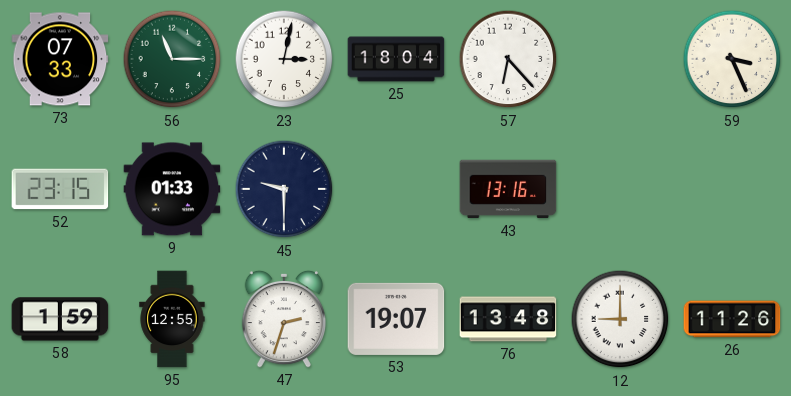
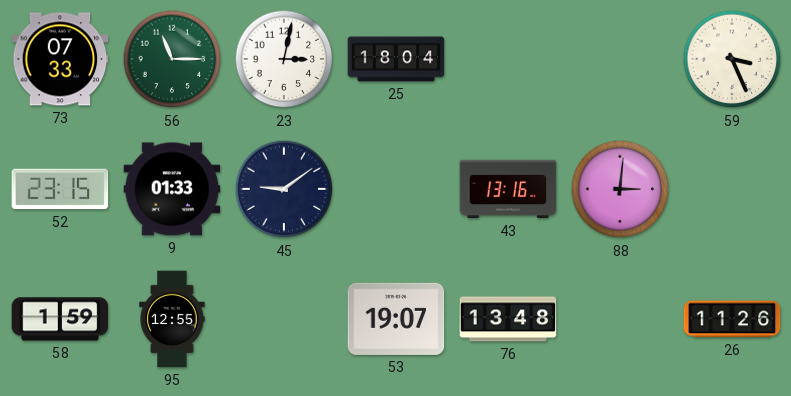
57: 6:23 -> none
45: 9:30 -> 9:09
88: none -> 3:01
47: 2:33 -> none
12: 9:00 -> none
